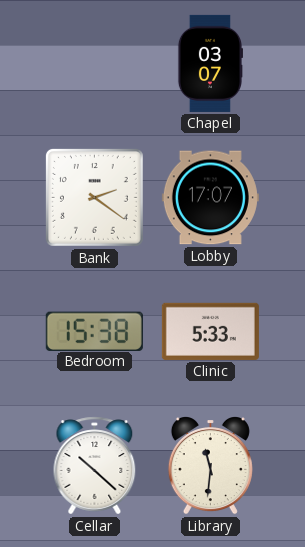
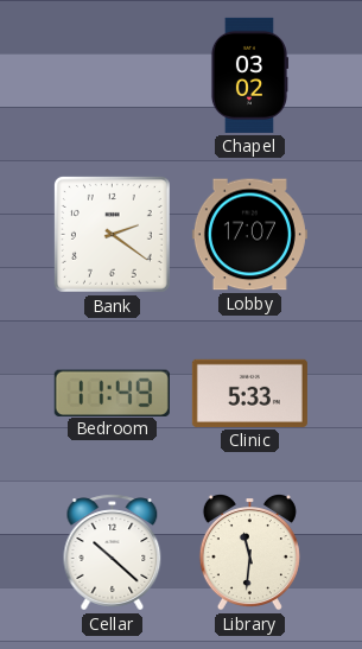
Chapel: 03:07 -> 03:02
Bedroom: 15:38 -> 11:49
